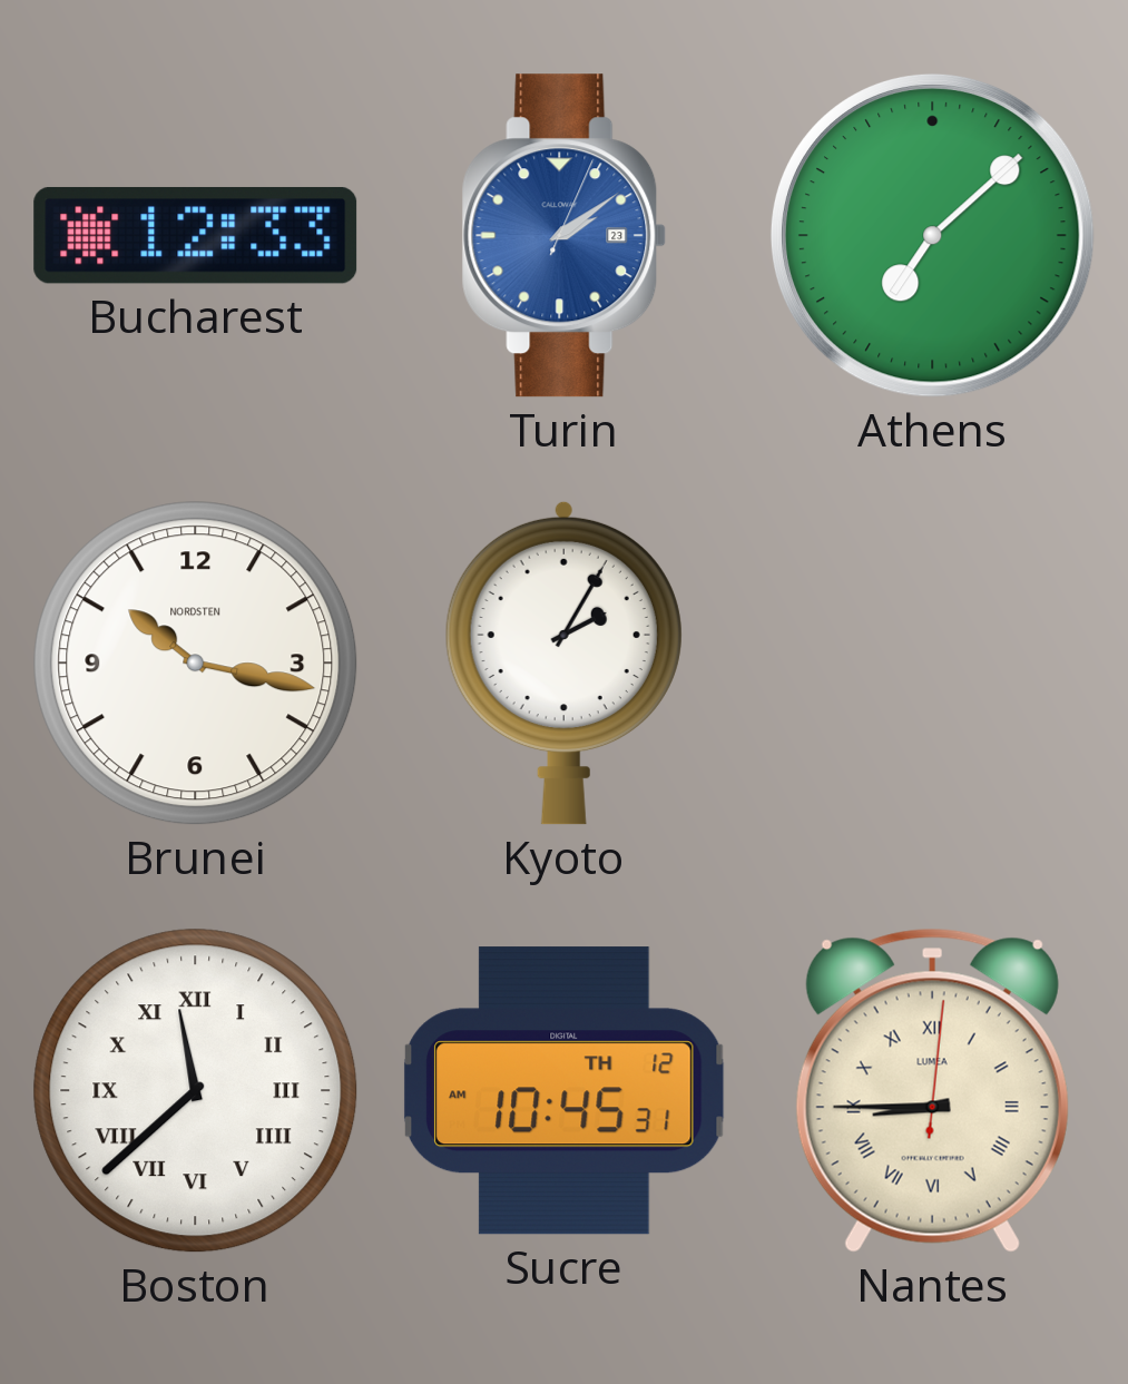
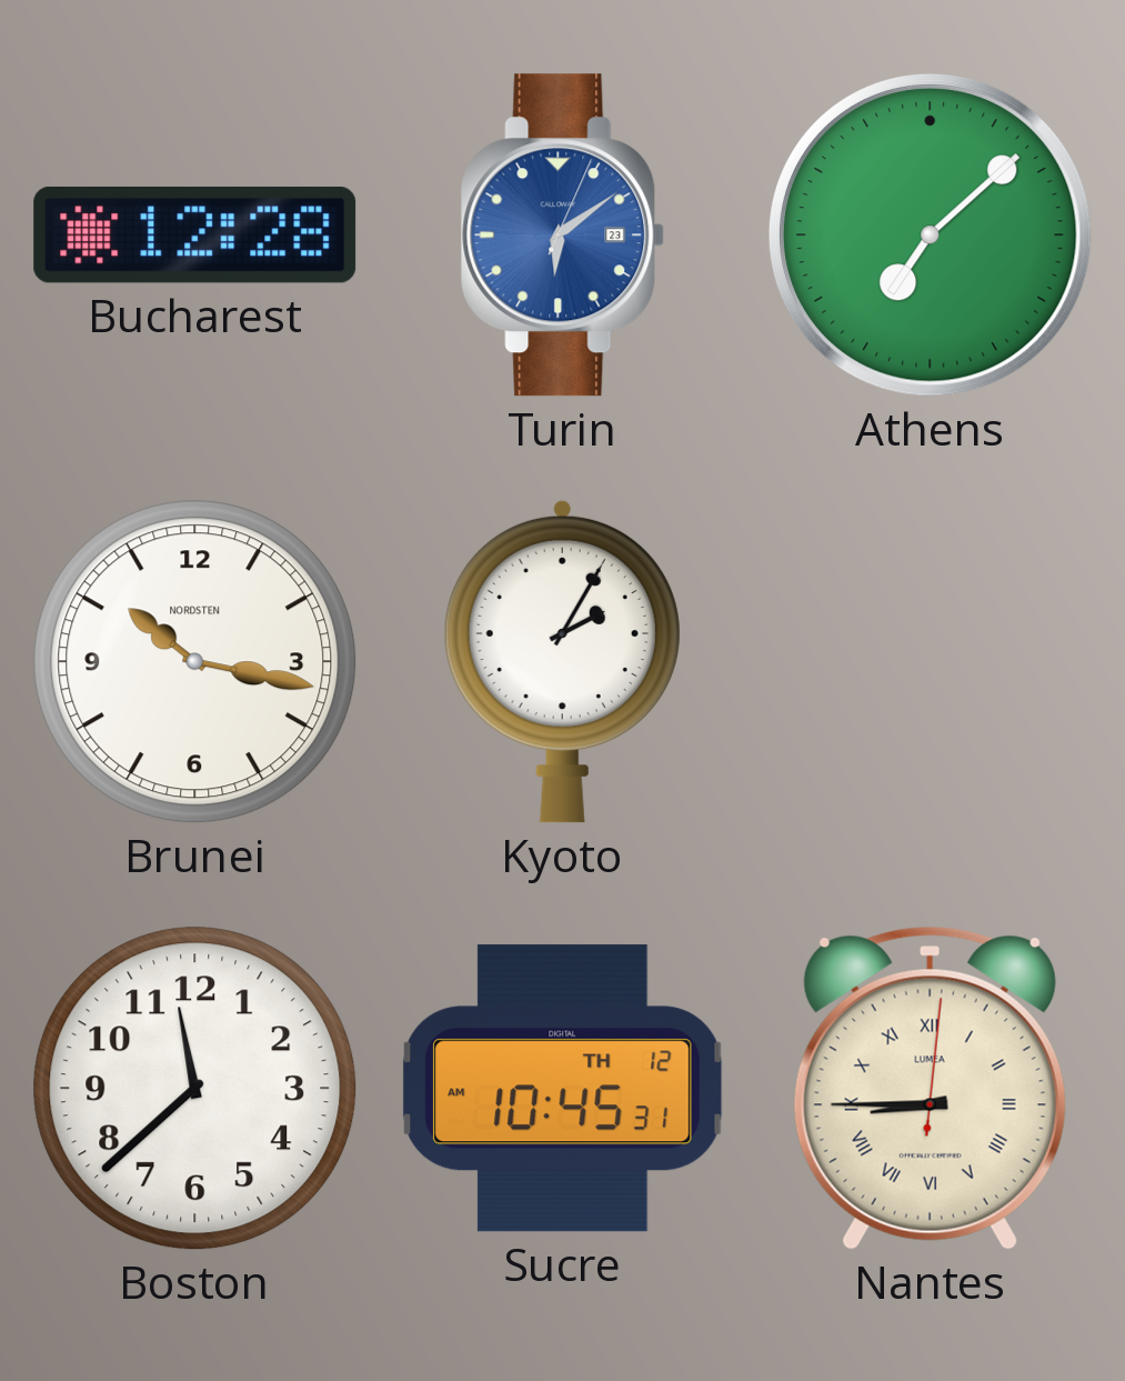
Bucharest: 12:33 -> 12:28
Turin: 2:09 -> 6:09
Boston numerals: Roman -> Arabic
